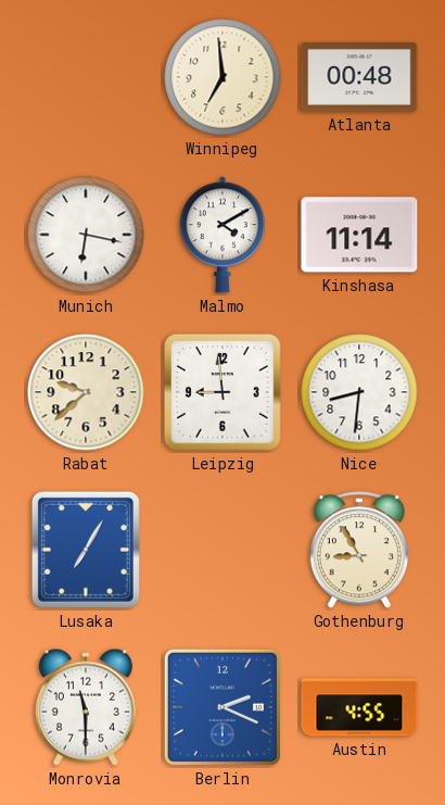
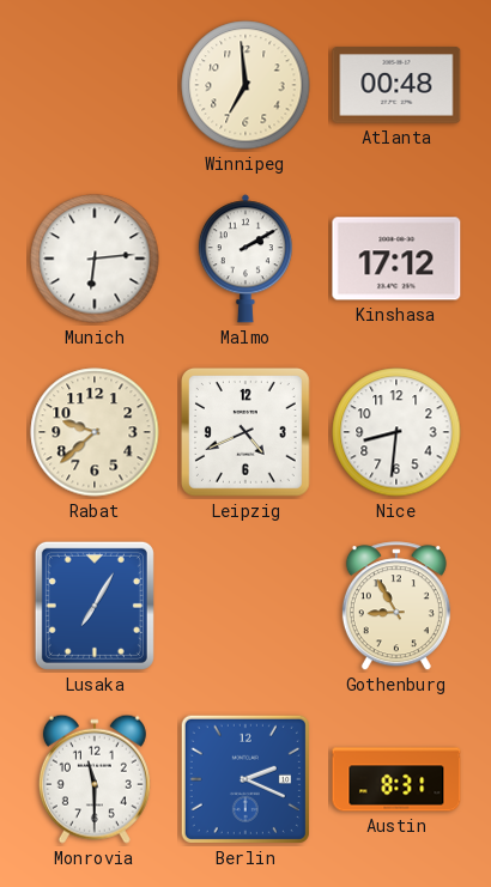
Munich: 6:17 -> 6:14
Malmo: 4:10 -> 2:10
Kinshasa: 11:14 -> 17:12
Leipzig: 8:59 -> 4:41
Austin: 4:55 -> 8:31
